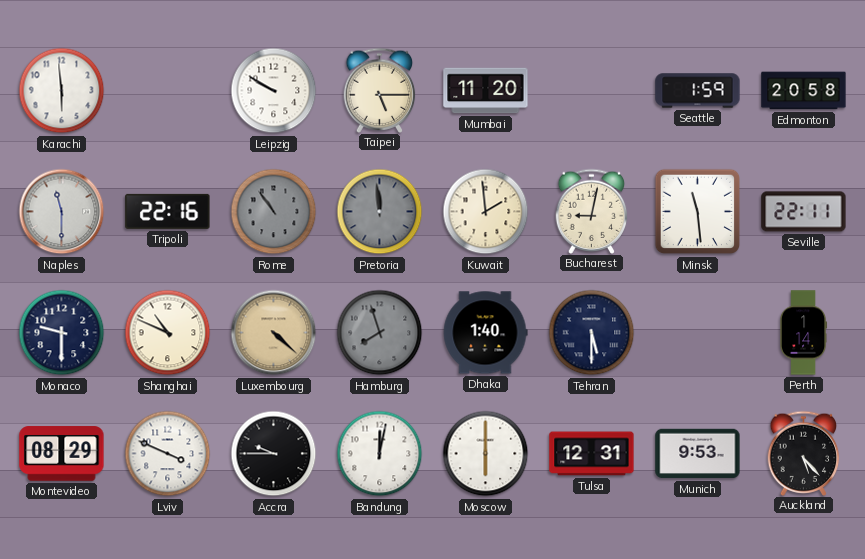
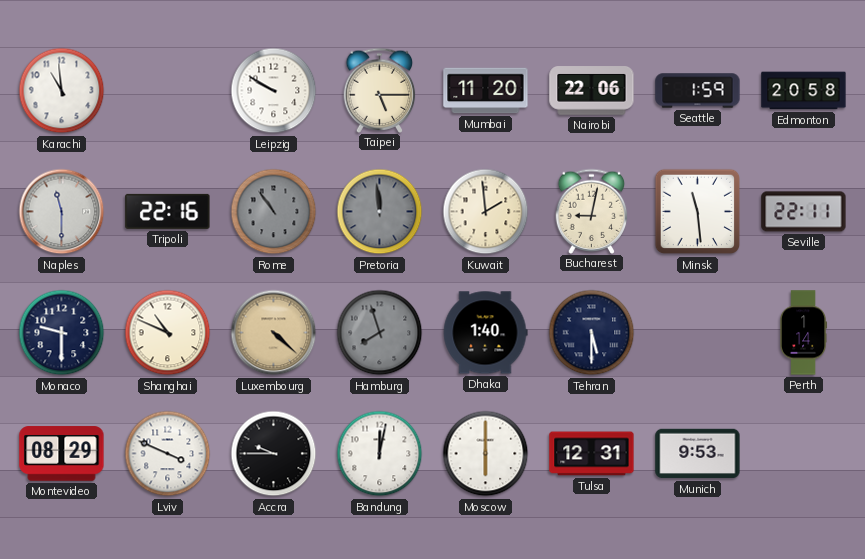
Karachi: 5:59 -> 10:59
Nairobi: none -> 22:06
Auckland: 5:23 -> none
